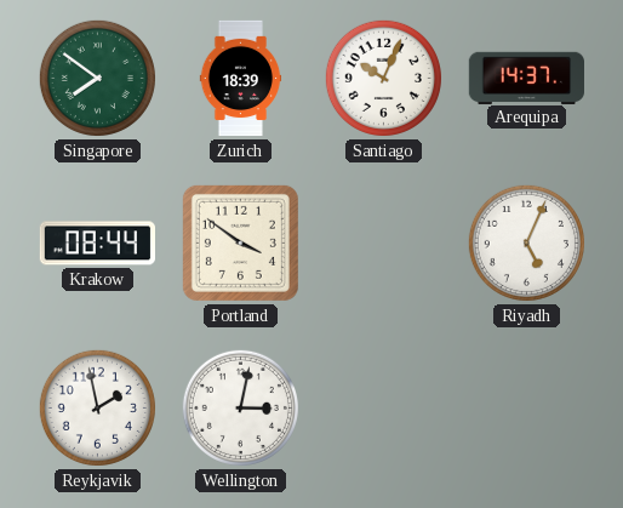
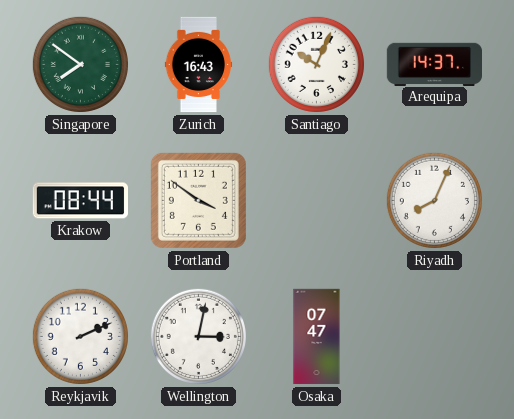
Zurich: 18:39 -> 16:43
Riyadh: 5:04 -> 8:04
Reykjavik: 1:58 -> 2:11
Osaka: none -> 07:47
